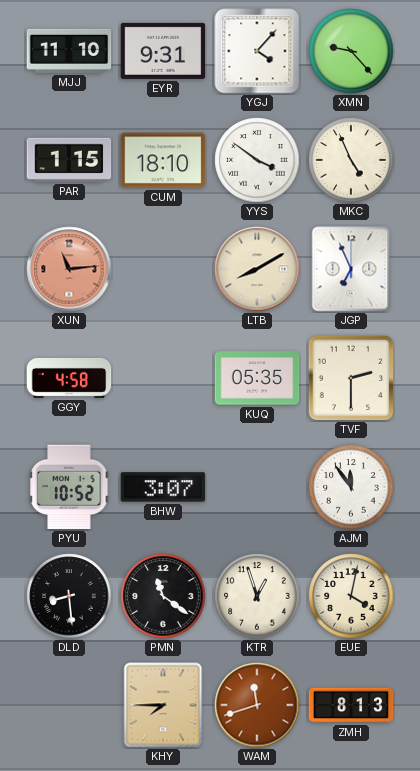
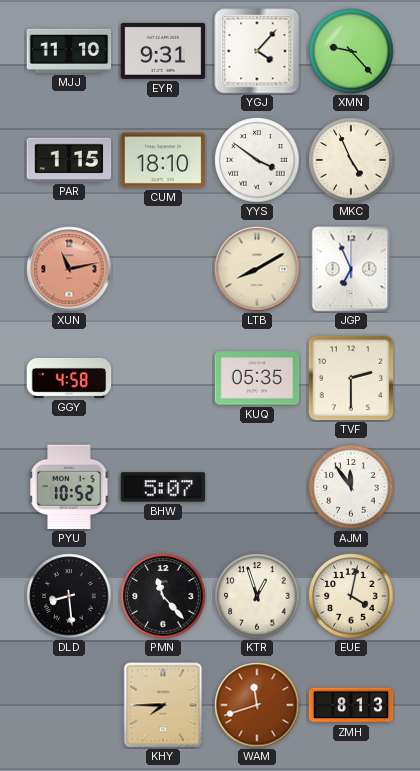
XUN: 11:14 -> 11:13
BHW: 3:07 -> 5:07
PMN: 11:21 -> 11:23
